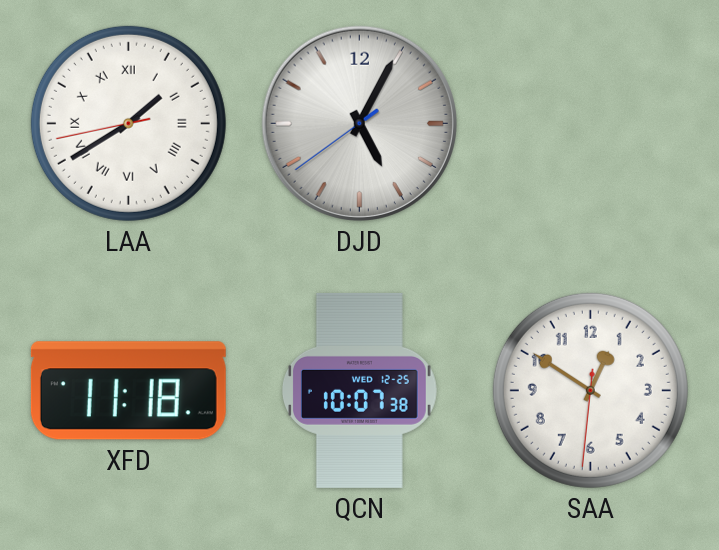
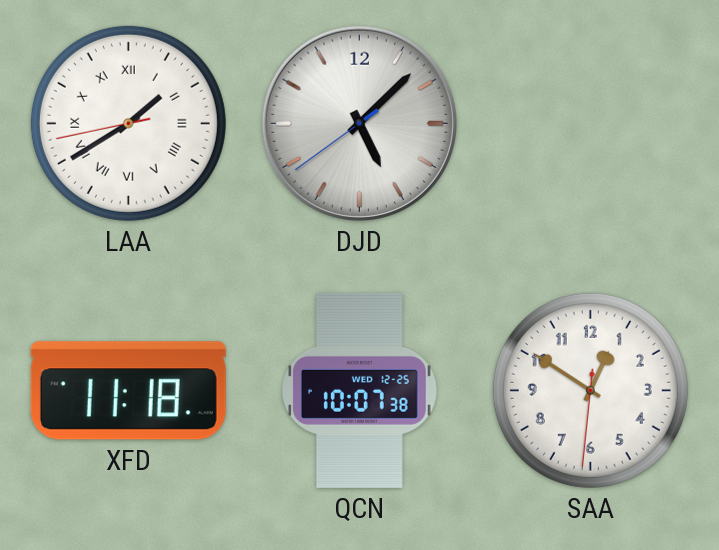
DJD: 5:04 -> 5:07
